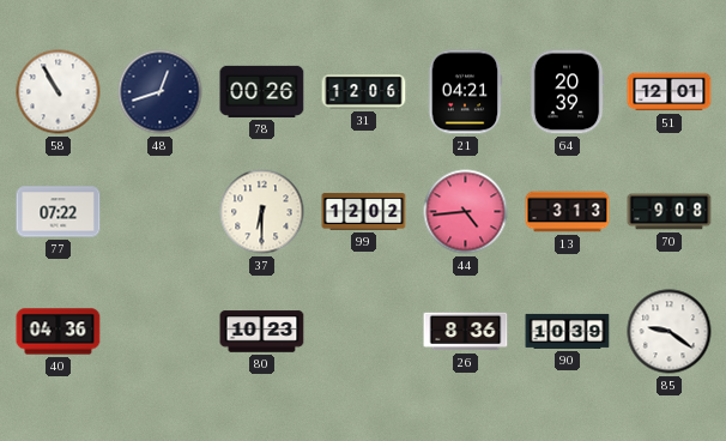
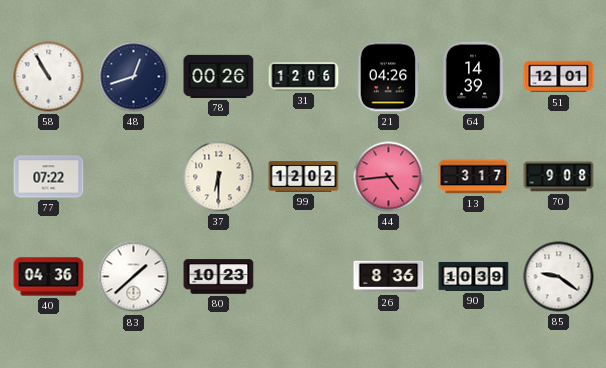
21: 04:21 -> 04:26
64: 20:39 -> 14:39
13: 3:13 -> 3:17
83: none -> 1:38
